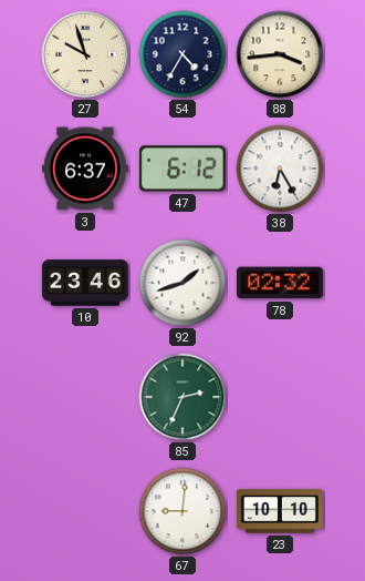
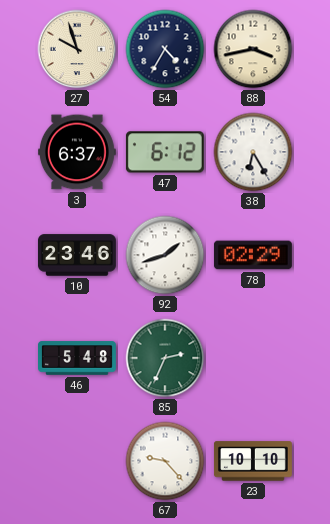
88: 3:44 -> 3:43
78: 02:32 -> 02:29
46: none -> 5:48
67: 9:01 -> 9:23
